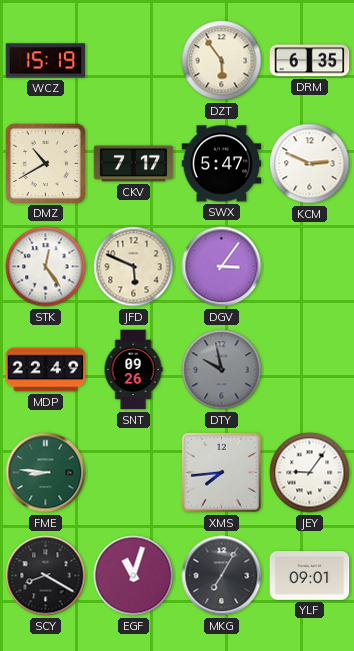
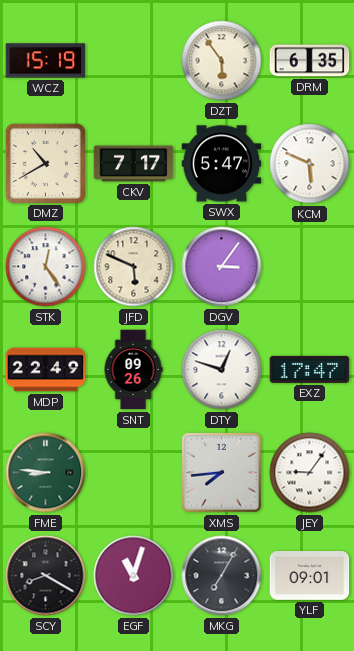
KCM: 2:49 -> 5:49
DTY: 9:58 -> 12:48
DTY dial: grey -> white
EXZ: none -> 17:47
